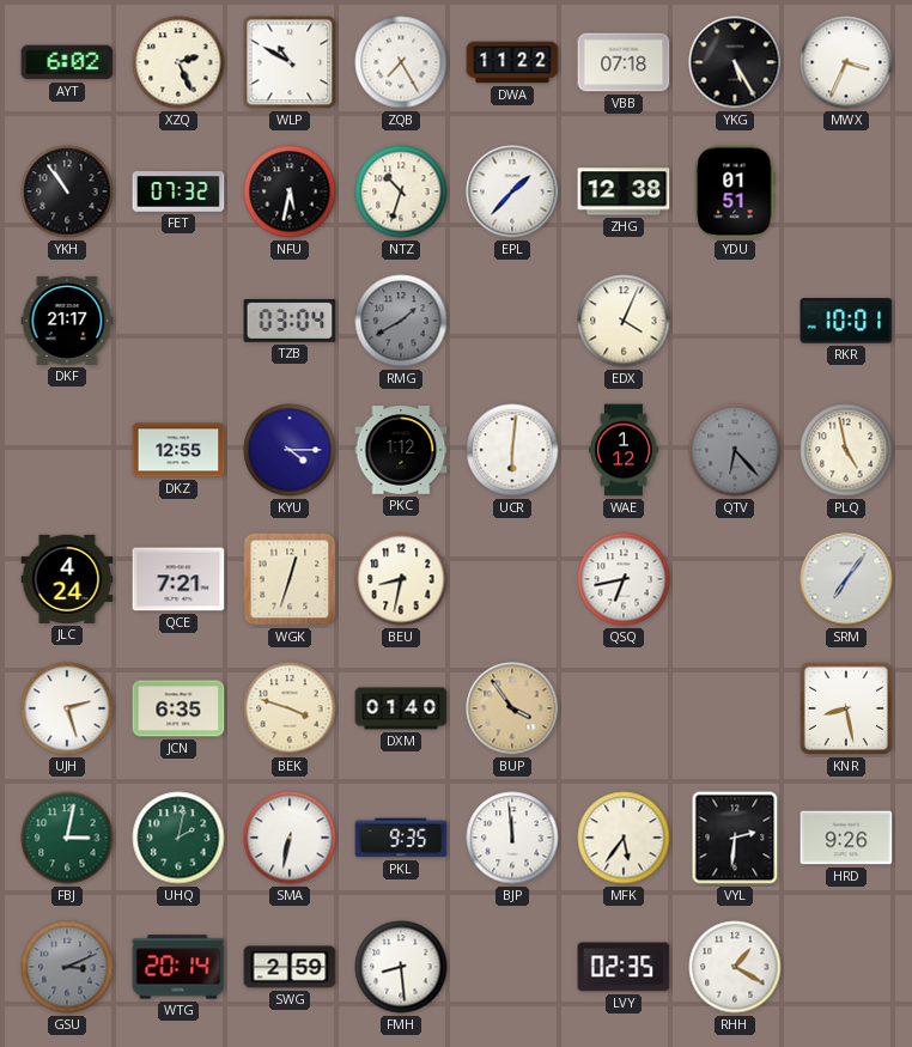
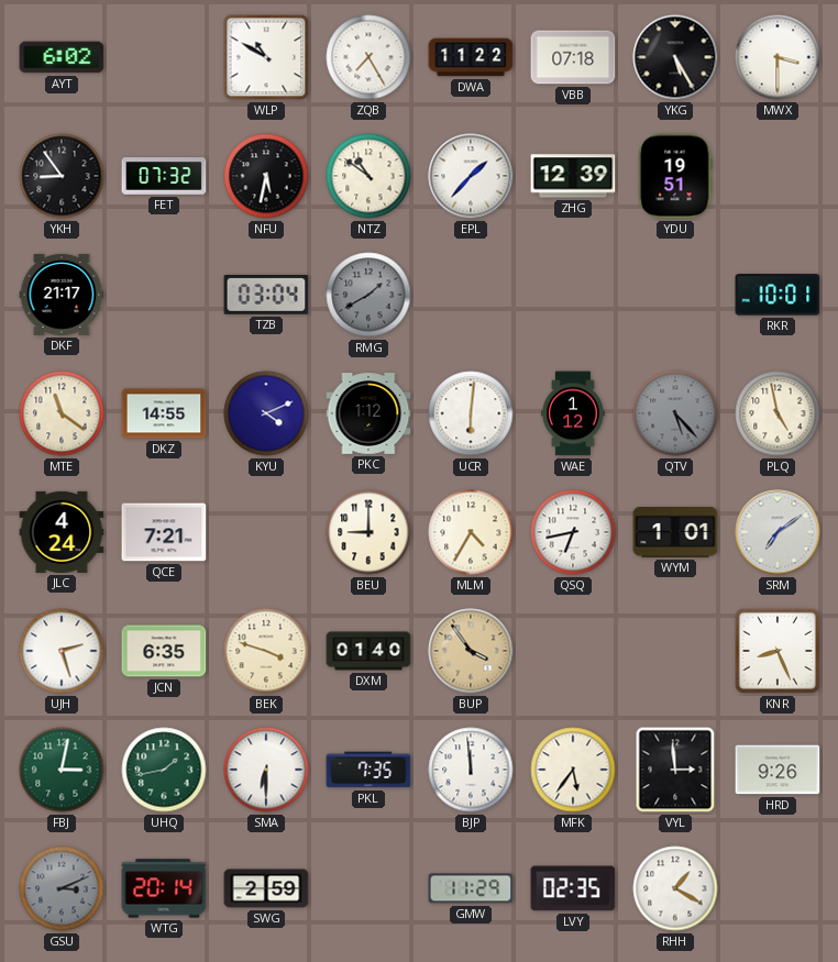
XZQ: 2:26 -> none
MWX: 3:34 -> 3:30
YKH: 10:54 -> 8:54
NTZ: 10:33 -> 10:51
ZHG: 12:38 -> 12:39
YDU: 01:51 -> 19:51
EDX: 4:04 -> none
MTE: none -> 11:21
DKZ: 12:55 -> 14:55
KYU: 4:15 -> 4:11
QTV: 6:23 -> 5:23
WGK: 12:33 -> none
BEU: 8:32 -> 9:00
MLM: none -> 4:35
WYM: none -> 1:01
SRM: 7:06 -> 7:09
KNR: 8:28 -> 8:26
UHQ: 2:02 -> 1:43
SMA: 6:32 -> 6:30
PKL: 9:35 -> 7:35
VYL: 2:31 -> 2:59
FMH: 8:29 -> none
GMW: none -> 11:29
